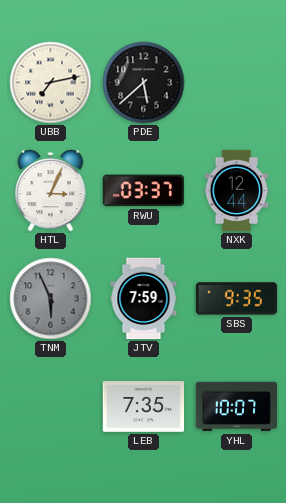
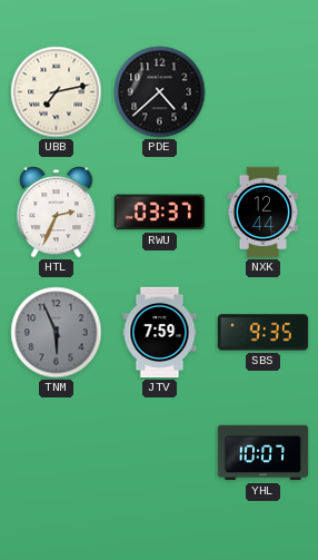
PDE: 5:38 -> 4:38
HTL: 3:04 -> 2:34
LEB: 7:35 -> none
